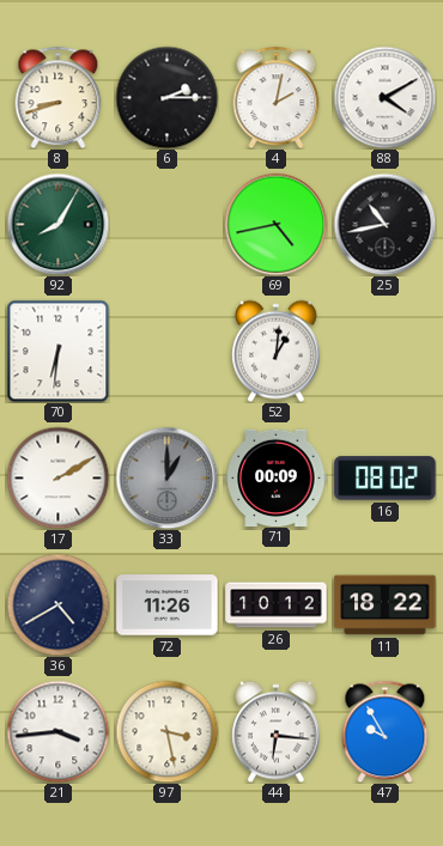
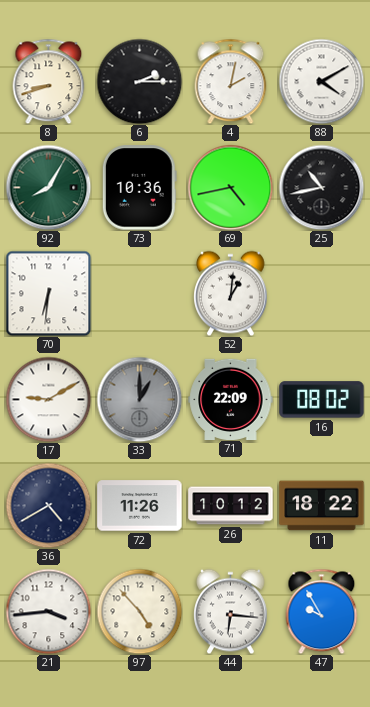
73: none -> 10:36
17: 2:10 -> 9:10
71: 00:09 -> 22:09
97: 3:28 -> 4:53
